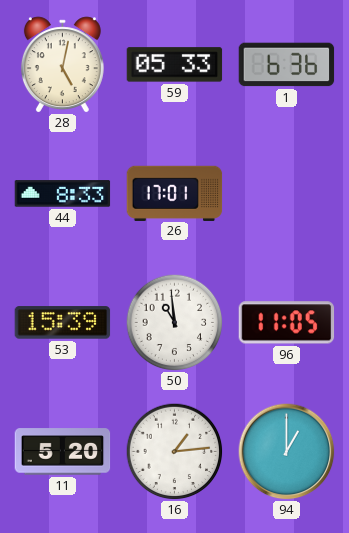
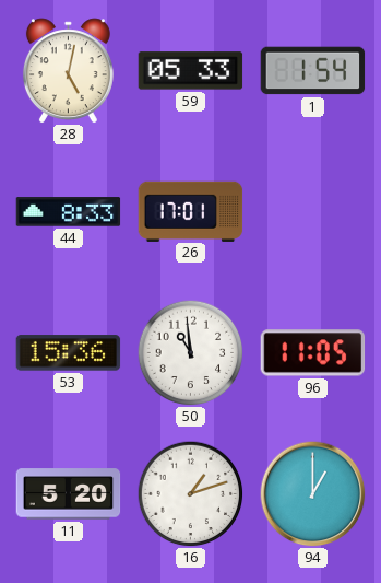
1: 6:36 -> 1:54
53: 15:39 -> 15:36
16: 1:14 -> 1:12
